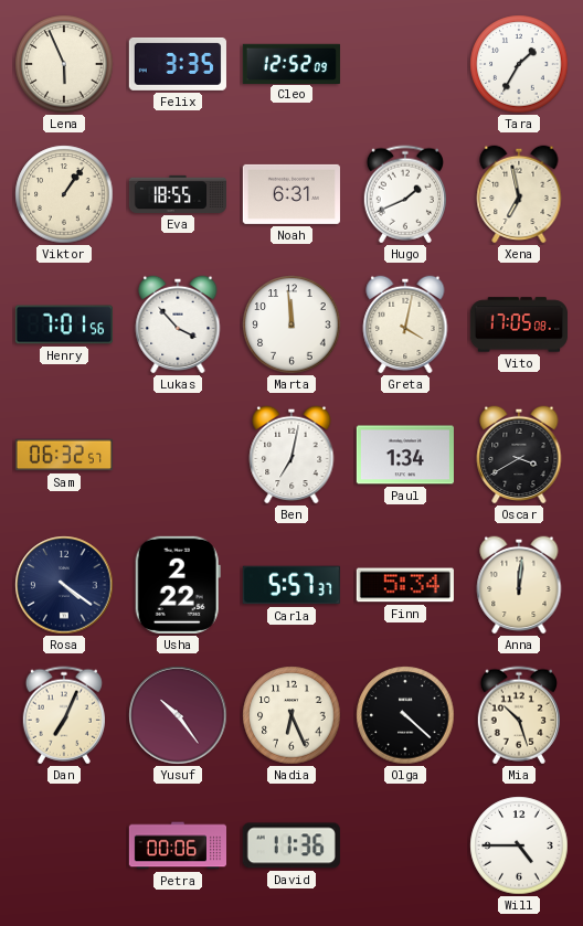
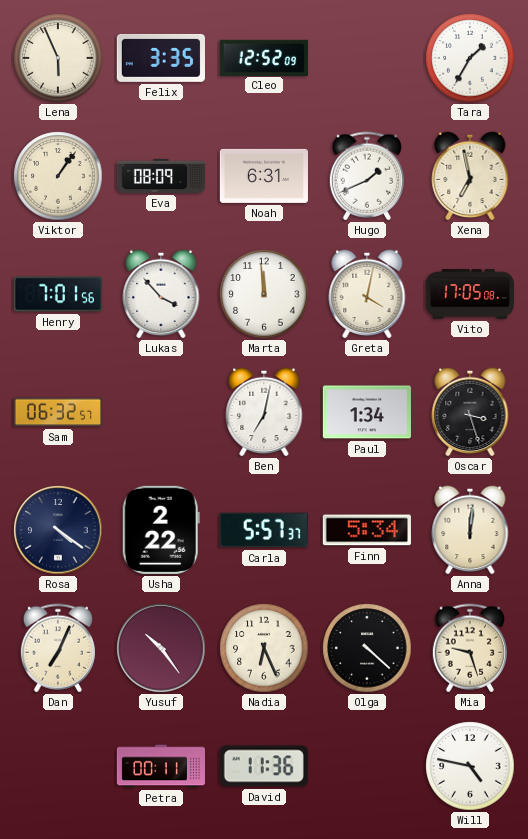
Eva: 18:55 -> 08:09
Oscar: 3:40 -> 3:27
Mia: 10:27 -> 9:27
Petra: 00:06 -> 00:11
Will: 4:45 -> 4:47
